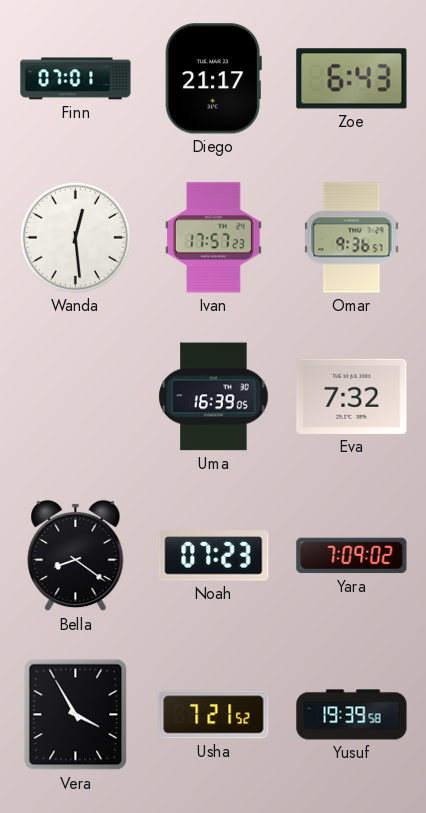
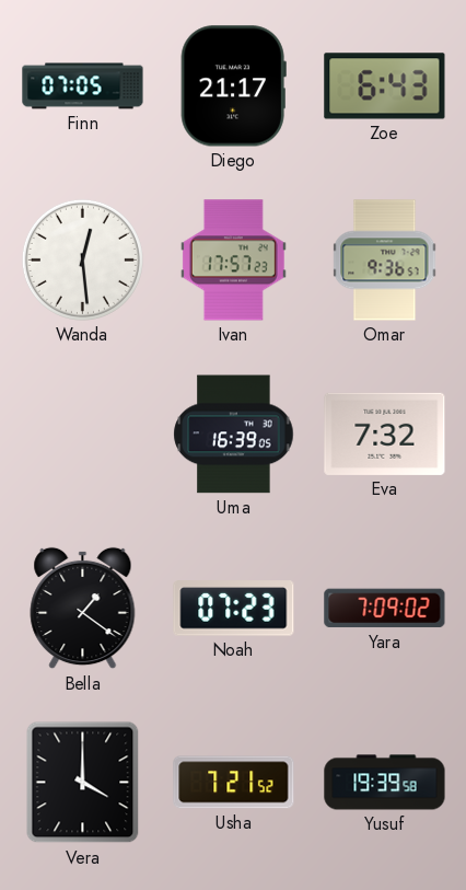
Finn: 07:01 -> 07:05
Bella: 8:21 -> 1:21
Vera: 3:55 -> 4:00
